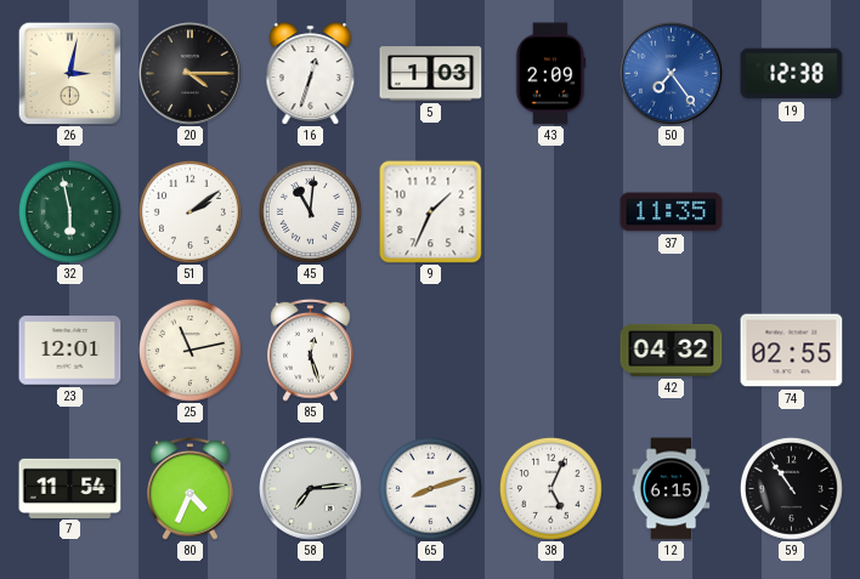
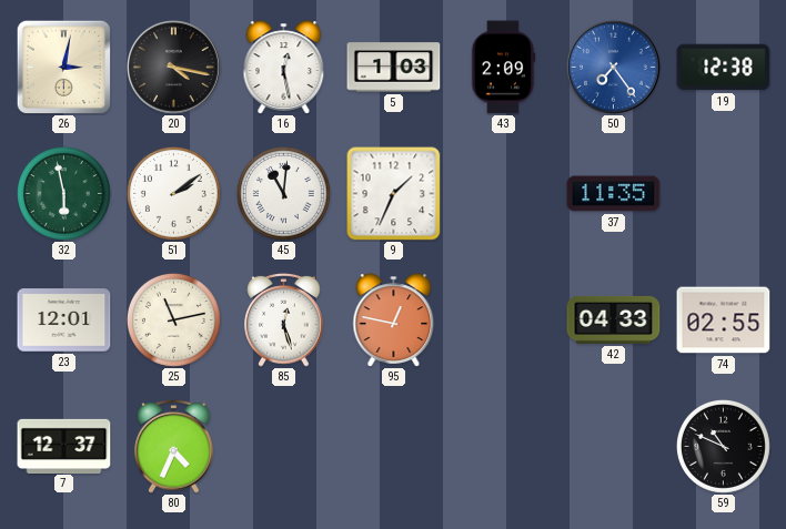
20: 4:15 -> 4:17
16: 12:33 -> 12:28
95: none -> 12:47
42: 04:32 -> 04:33
7: 11:54 -> 12:37
58: 7:14 -> none
65: 8:12 -> none
38: 5:04 -> none
12: 6:15 -> none
59: 10:54 -> 10:49
